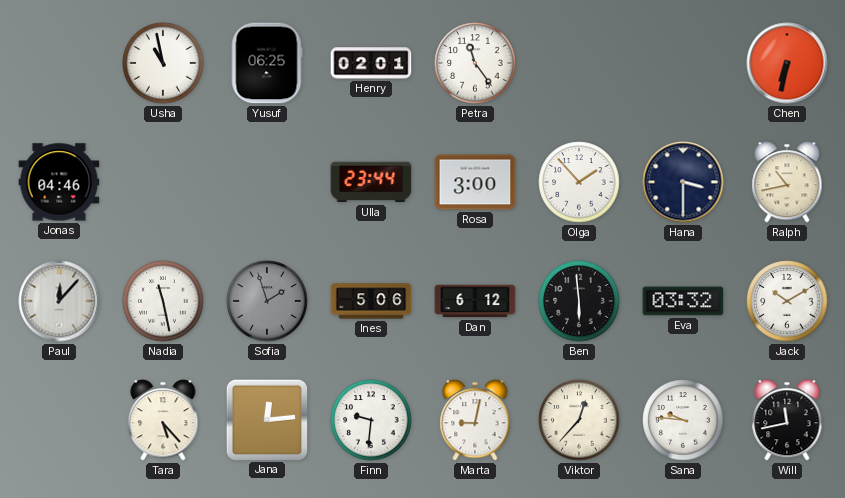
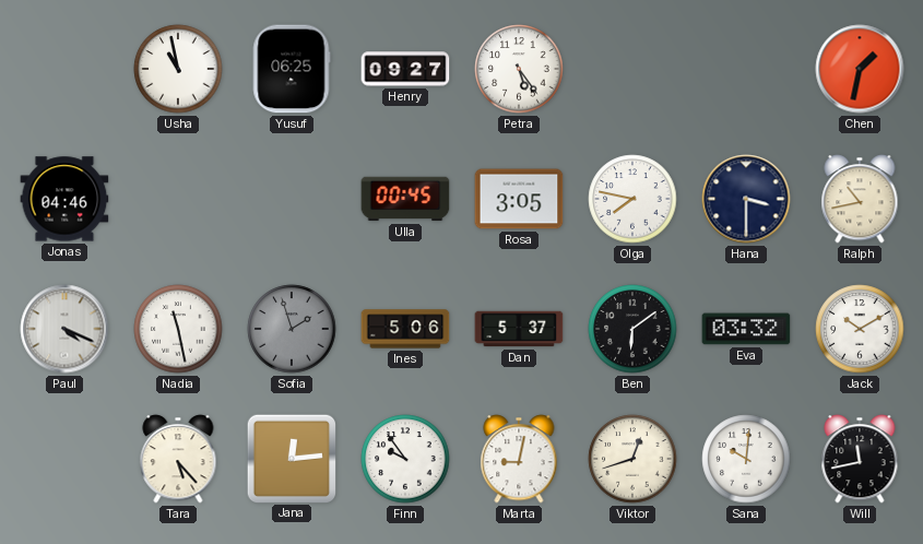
Henry: 02:01 -> 09:27
Petra: 11:24 -> 5:24
Chen: 6:32 -> 1:32
Ulla: 23:44 -> 00:45
Rosa: 3:00 -> 3:05
Olga: 1:53 -> 7:47
Paul: 12:07 -> 4:19
Dan: 6:12 -> 5:37
Ben: 5:59 -> 6:09
Finn: 9:31 -> 9:54
Viktor: 12:37 -> 12:42
Sana: 9:46 -> 10:01
